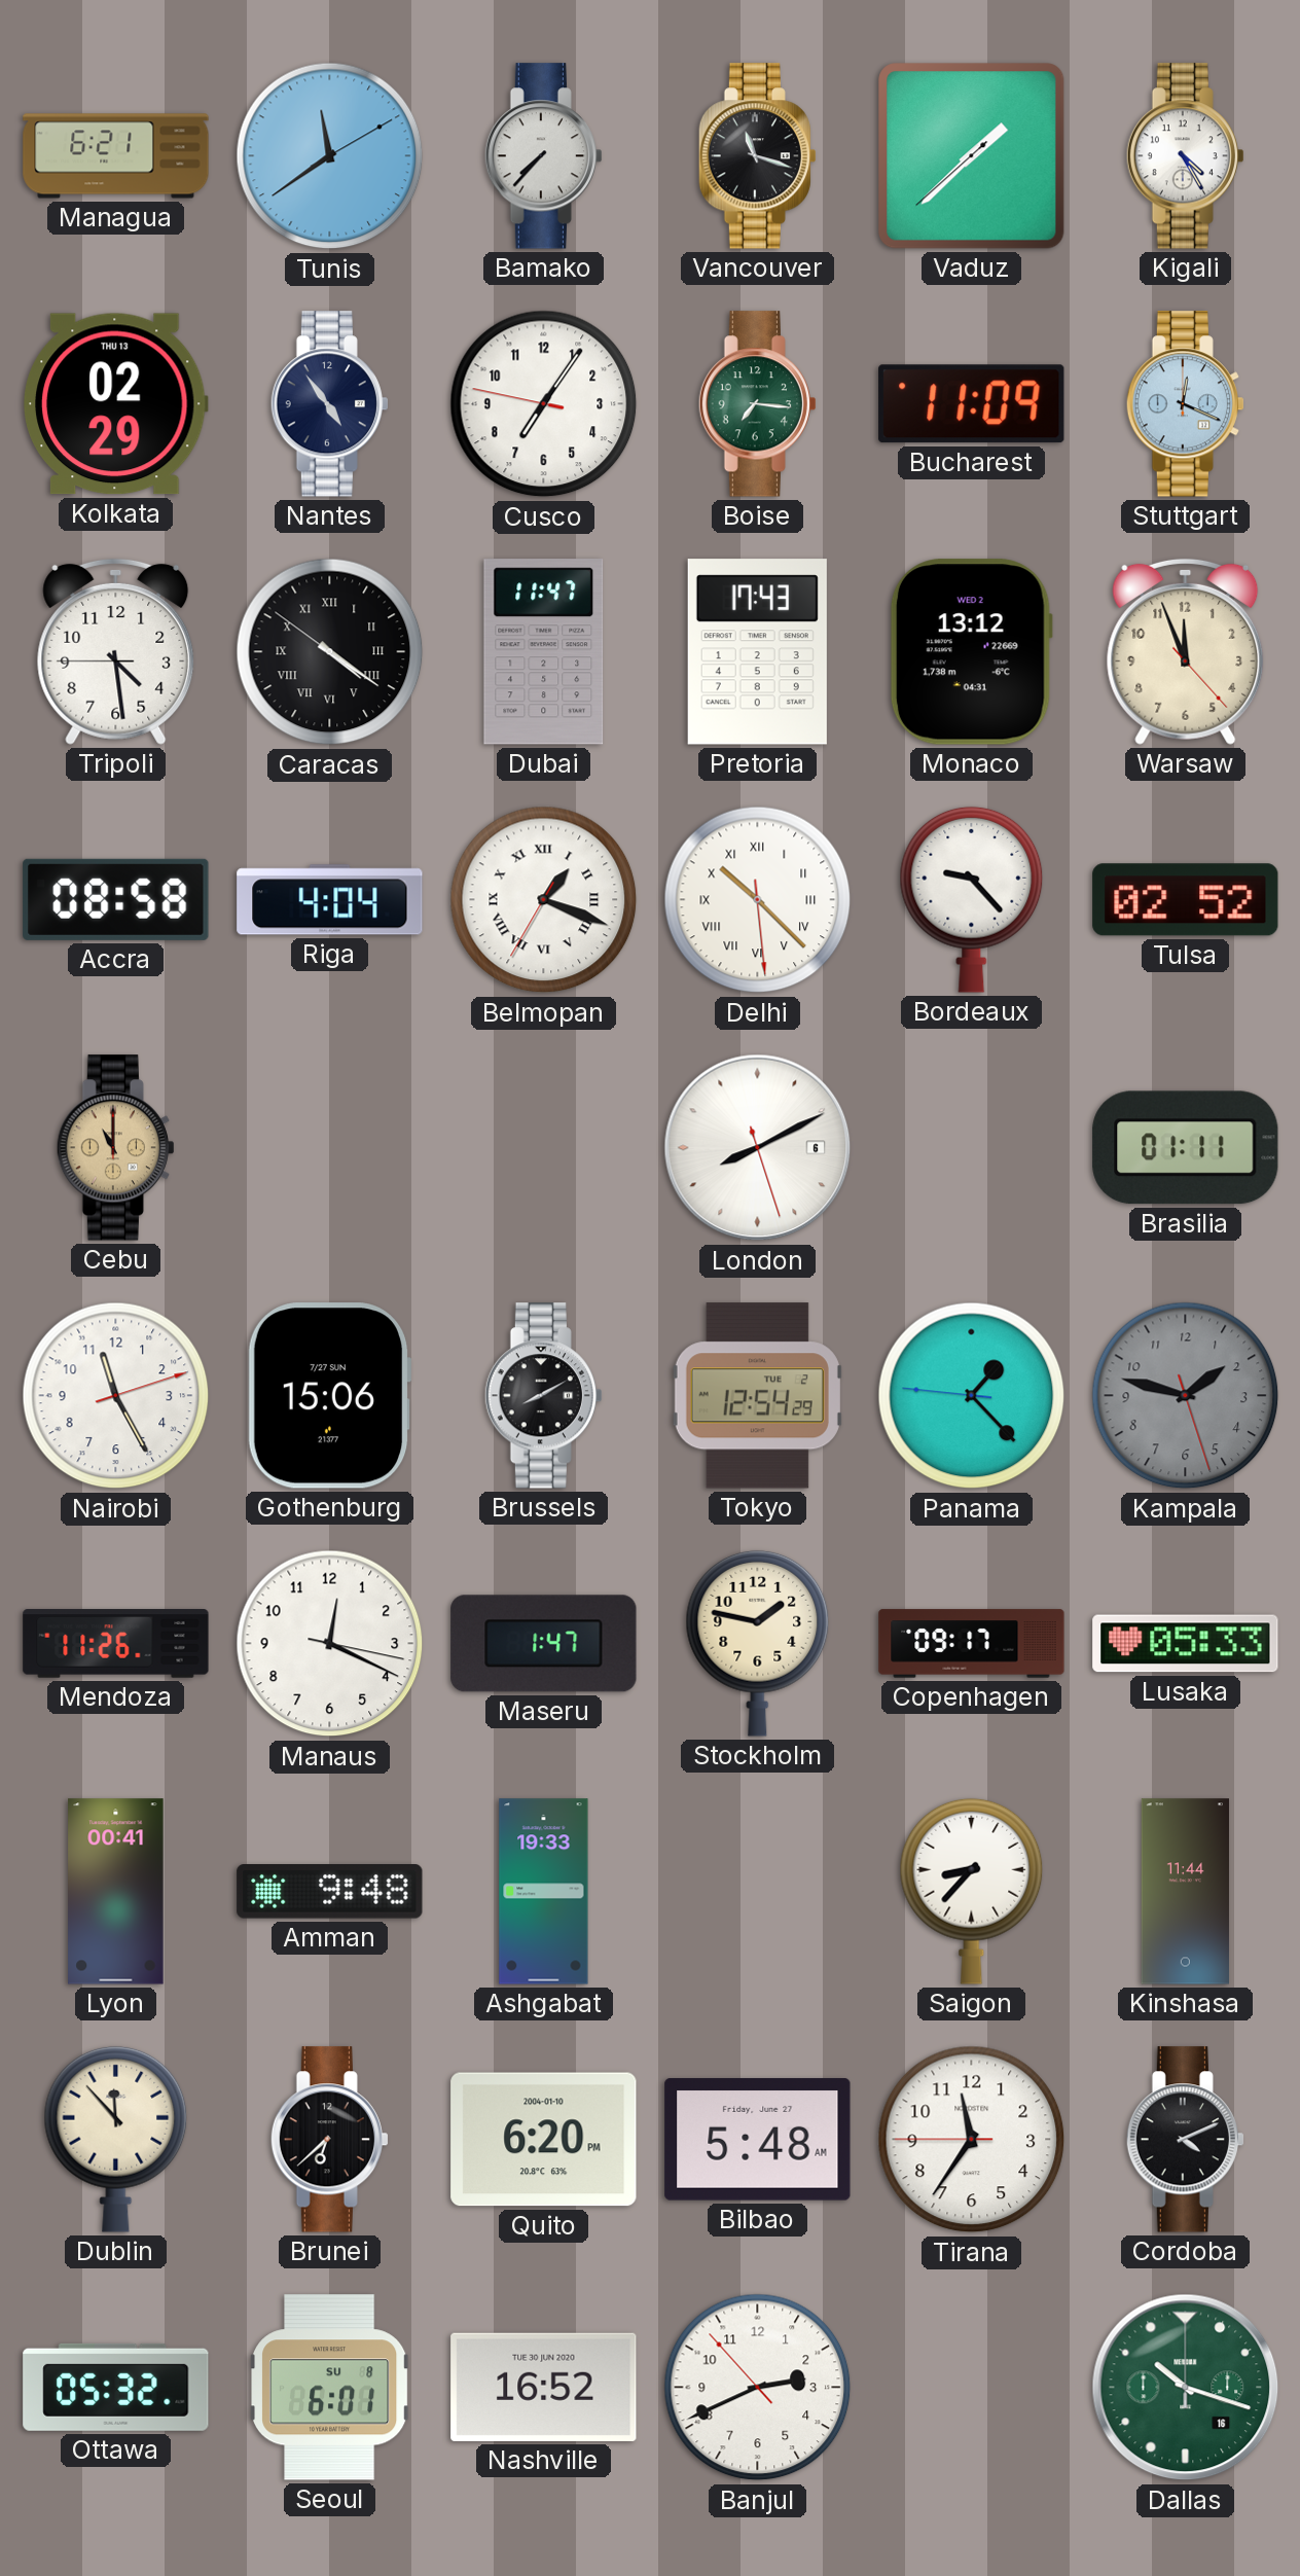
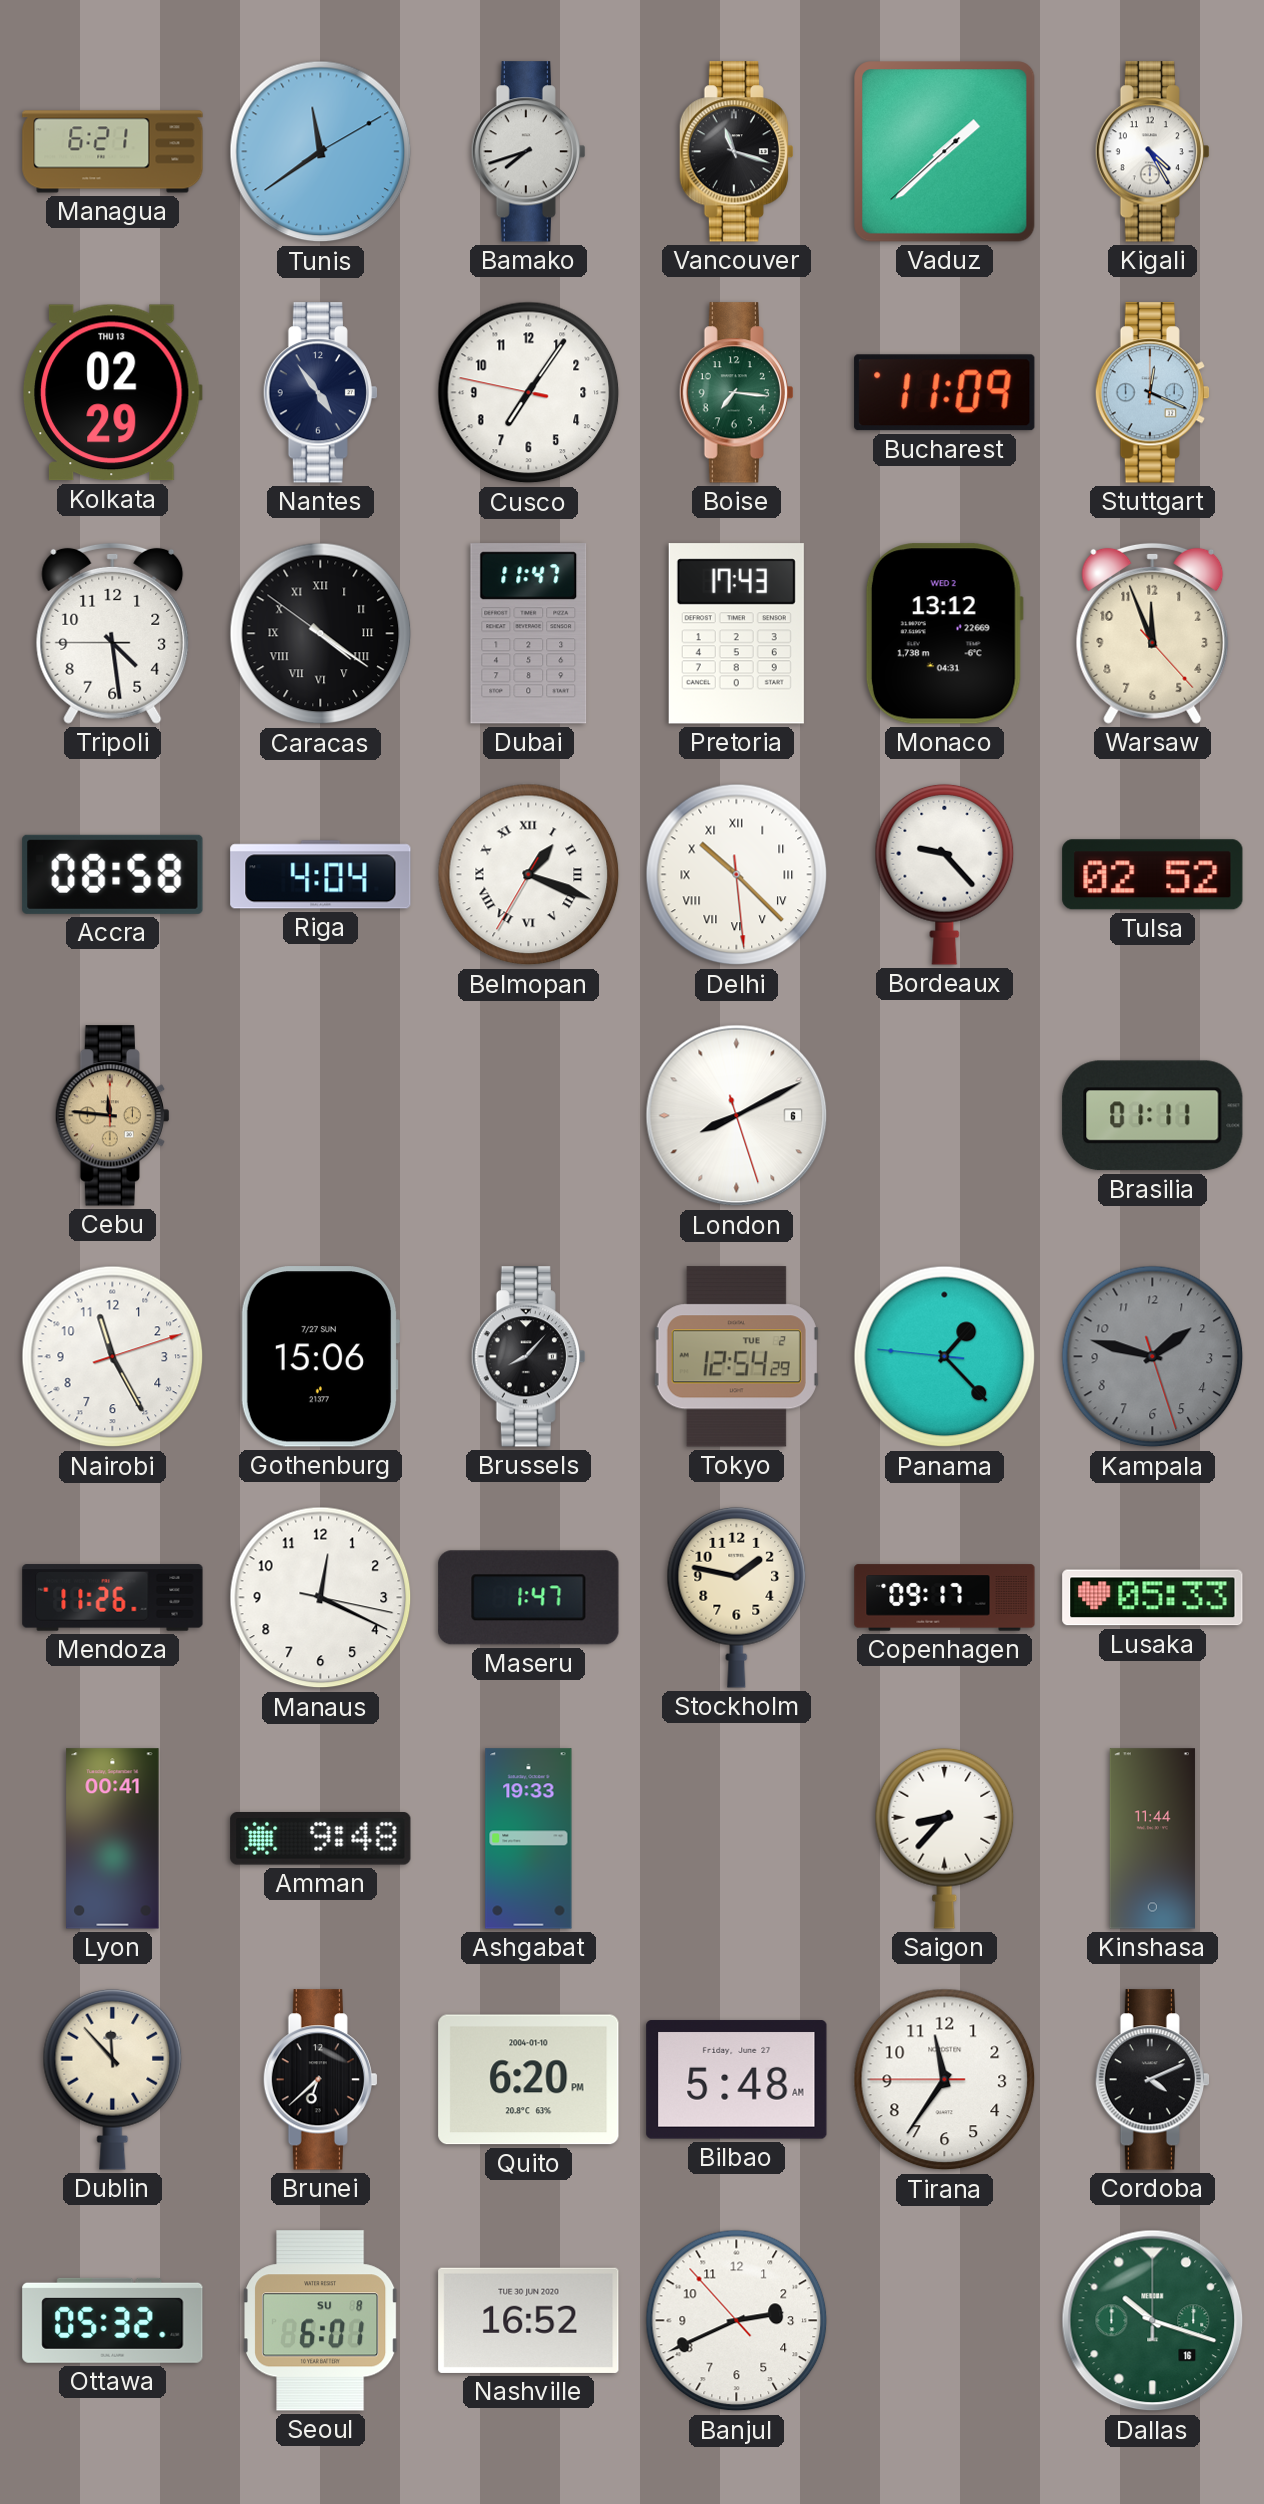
Bamako: 7:37 -> 7:42
Cebu: 11:00 -> 11:46
Brussels: 8:10 -> 8:07
